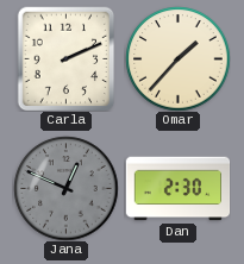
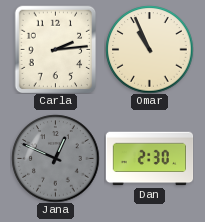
Carla: 2:11 -> 2:14
Omar: 1:37 -> 10:56
